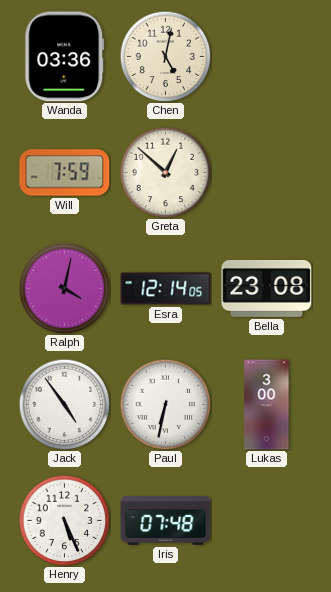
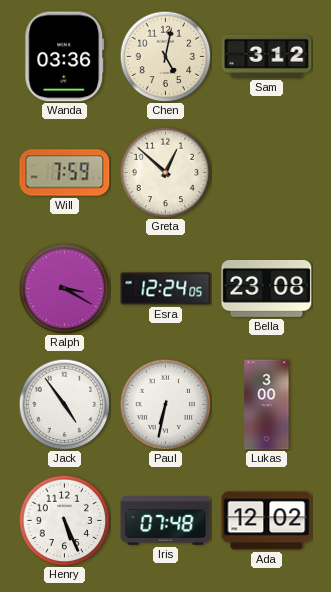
Sam: none -> 3:12
Ralph: 4:02 -> 3:20
Esra: 12:14 -> 12:24
Ada: none -> 12:02
